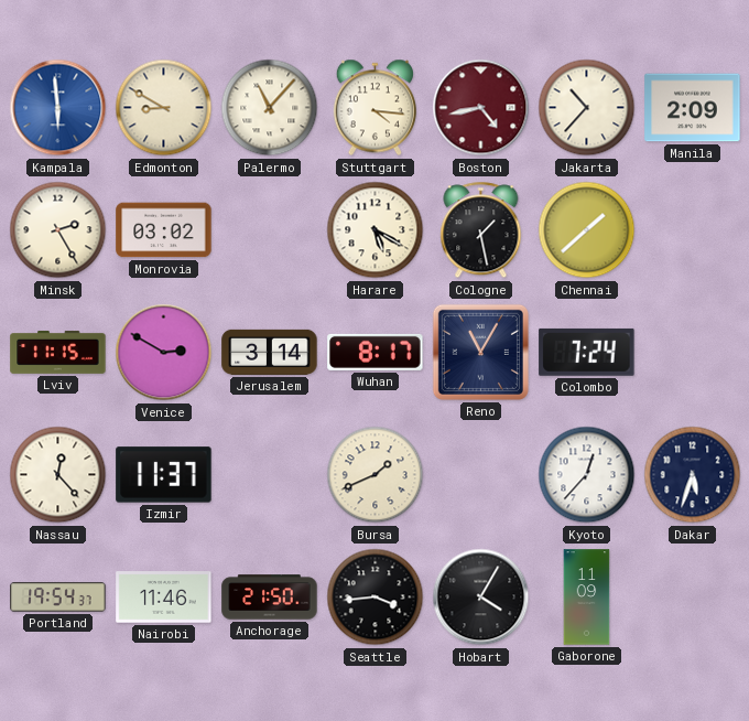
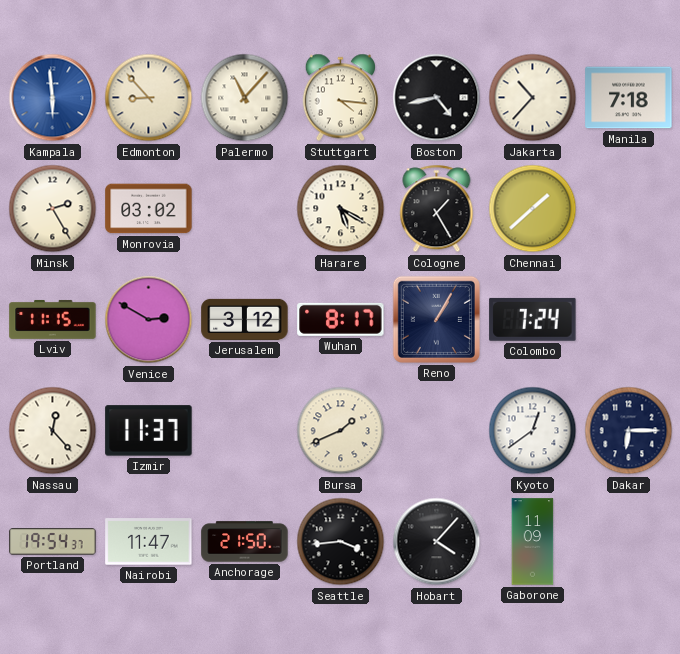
Edmonton: 8:50 -> 8:53
Boston dial: burgundy -> black
Manila: 2:09 -> 7:18
Cologne: 1:28 -> 1:25
Jerusalem: 3:14 -> 3:12
Reno: 11:05 -> 1:05
Kyoto: 12:37 -> 12:39
Dakar: 5:33 -> 6:15
Nairobi: 11:46 -> 11:47
Hobart: 4:05 -> 4:07
